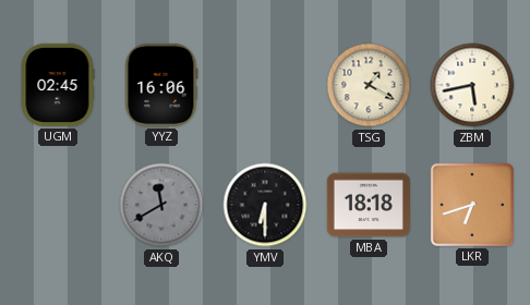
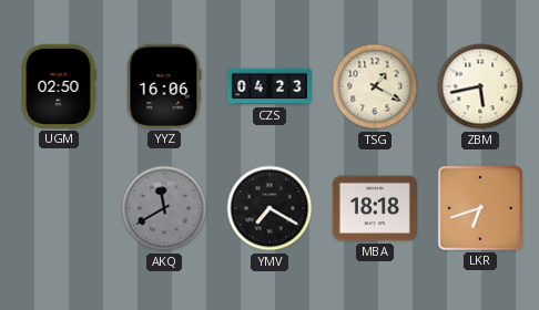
UGM: 02:45 -> 02:50
CZS: none -> 04:23
YMV: 6:30 -> 7:20
